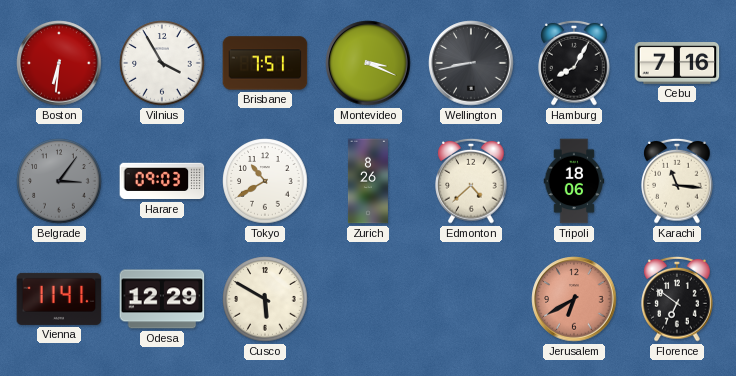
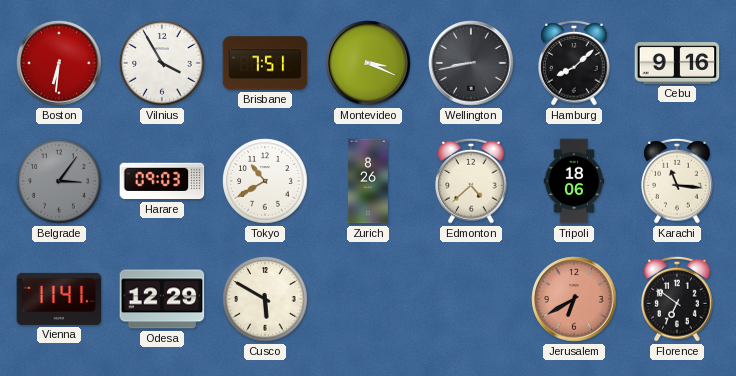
Hamburg: 8:05 -> 8:08
Cebu: 7:16 -> 9:16
